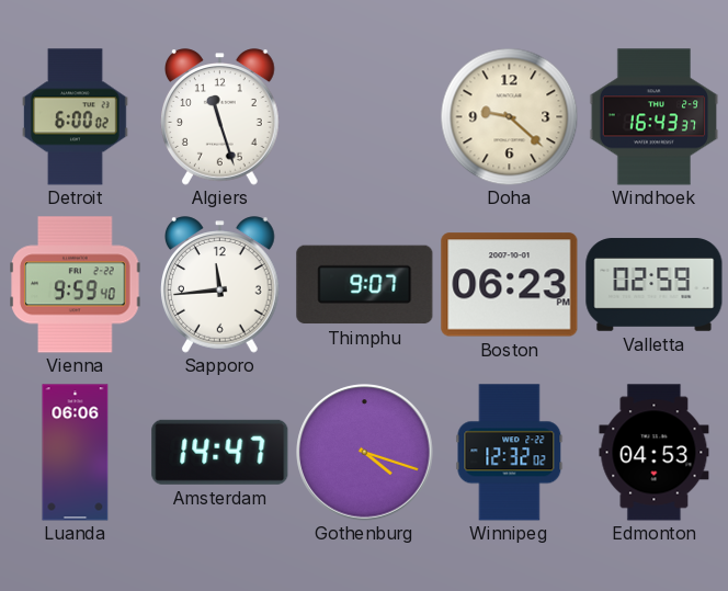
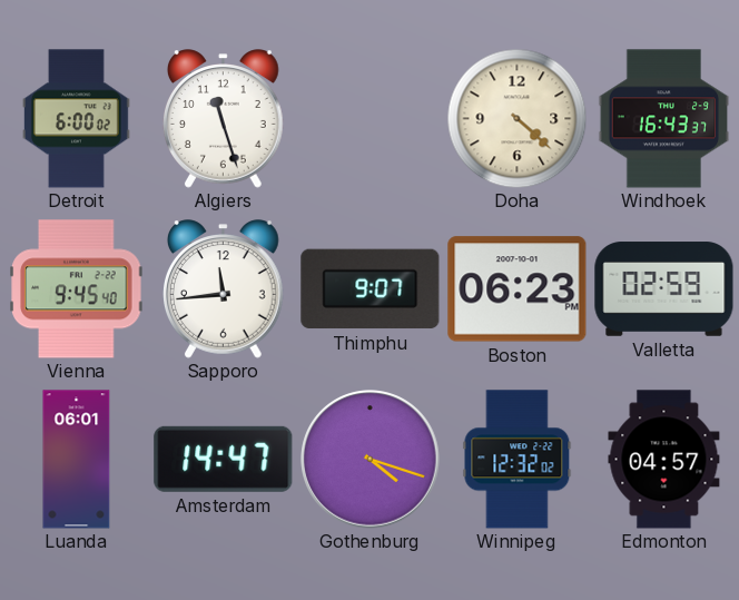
Doha: 9:22 -> 4:22
Vienna: 9:59 -> 9:45
Luanda: 06:06 -> 06:01
Edmonton: 04:53 -> 04:57
